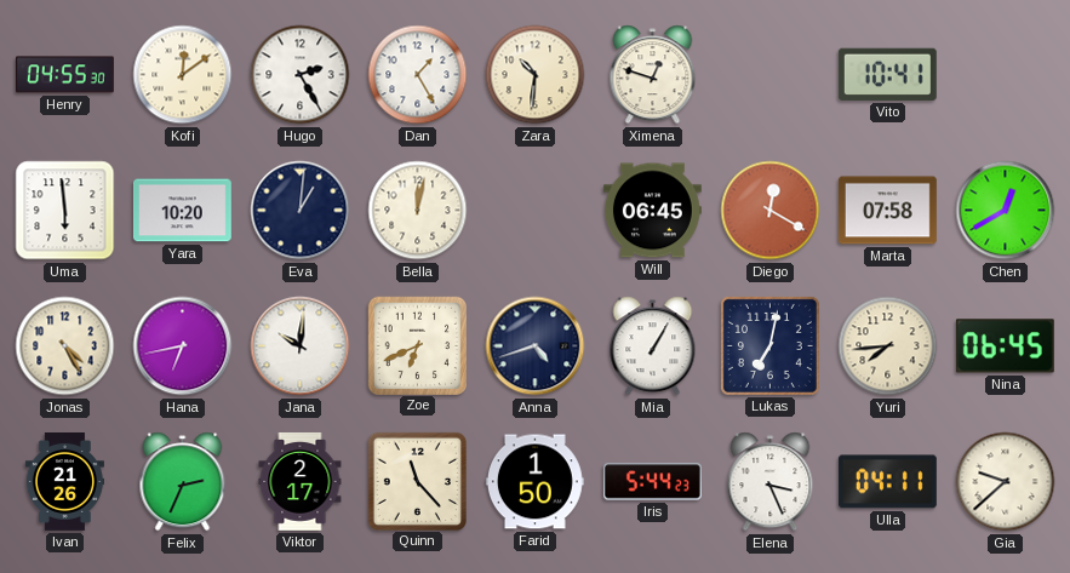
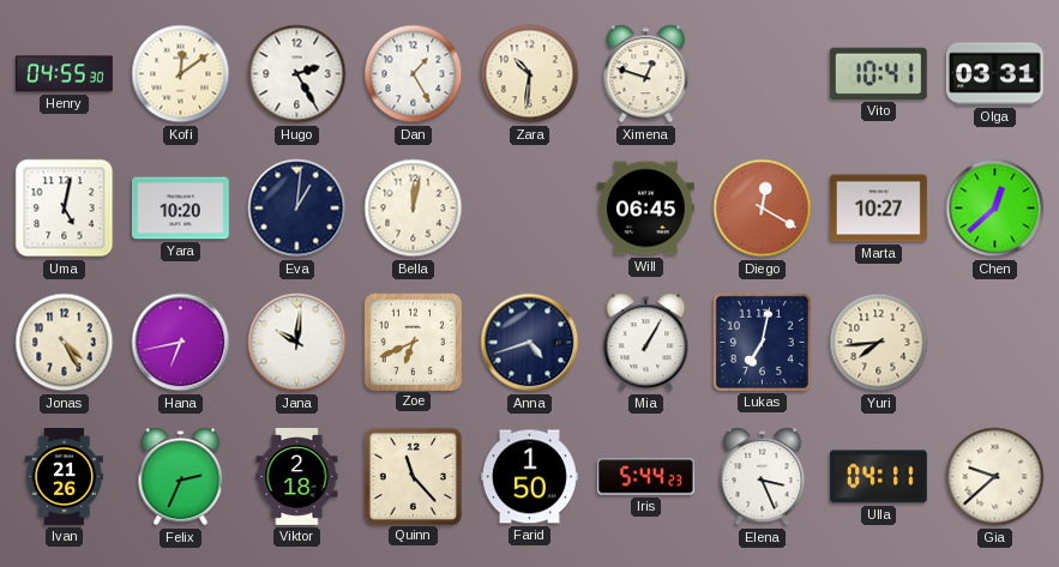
Olga: none -> 03:31
Uma: 5:59 -> 5:02
Marta: 07:58 -> 10:27
Chen: 12:40 -> 12:38
Nina: 06:45 -> none
Viktor: 2:17 -> 2:18
